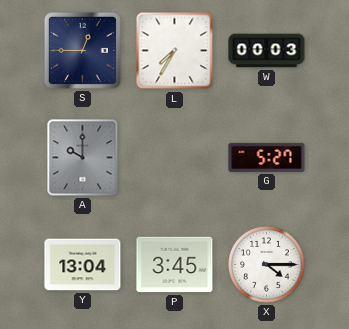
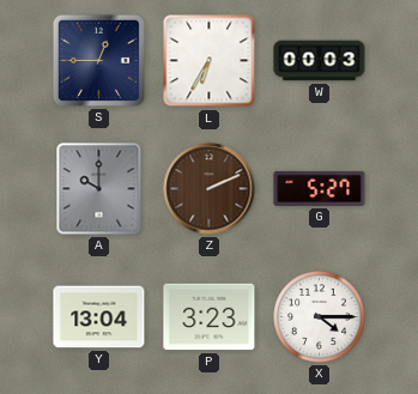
L: 7:35 -> 6:35
Z: none -> 2:11
P: 3:45 -> 3:23
